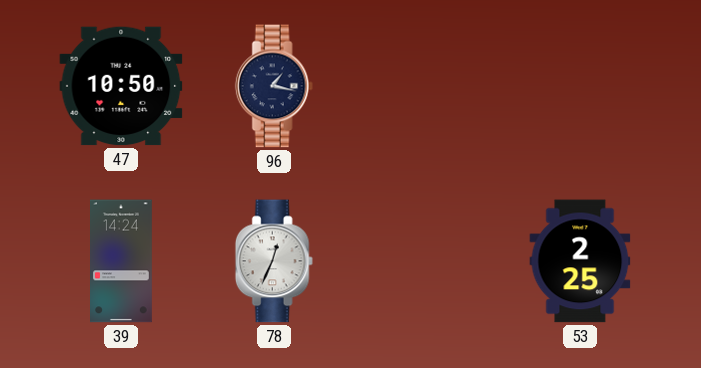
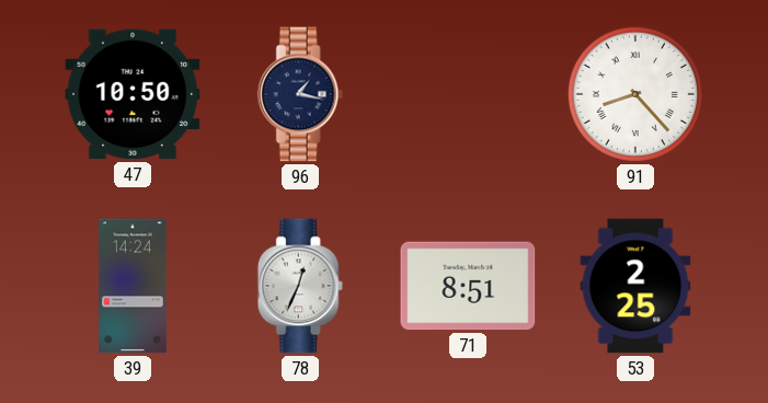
91: none -> 8:23
71: none -> 8:51
